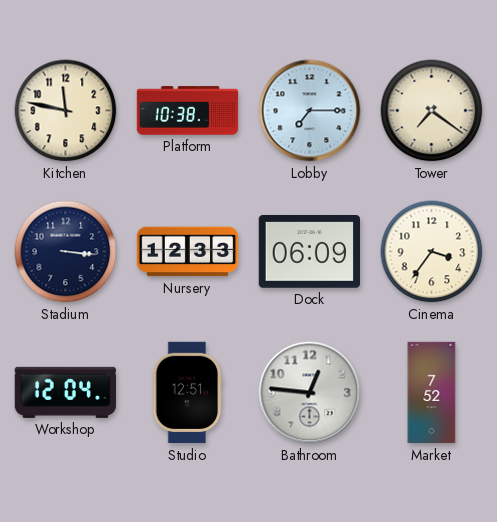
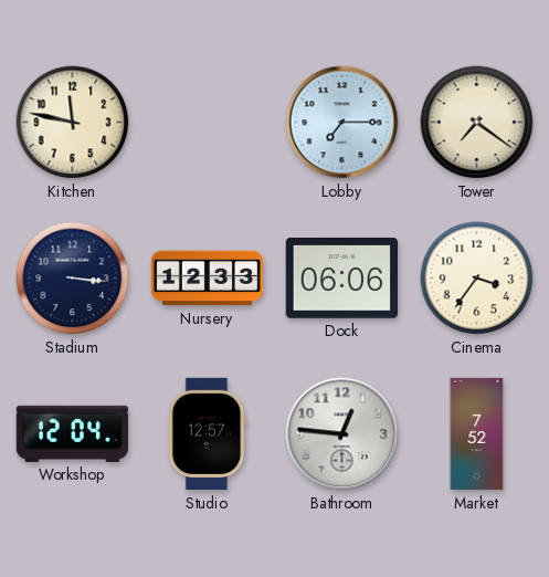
Platform: 10:38 -> none
Dock: 06:09 -> 06:06
Studio: 12:51 -> 12:57
